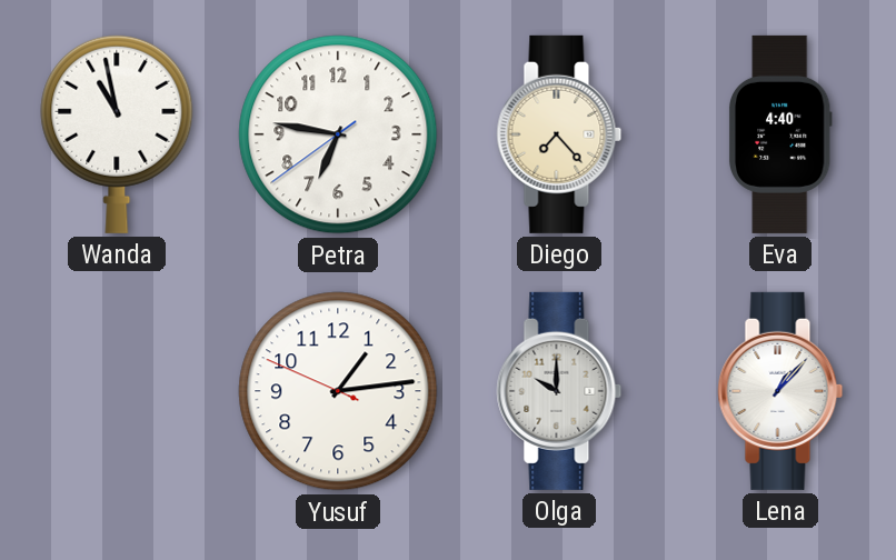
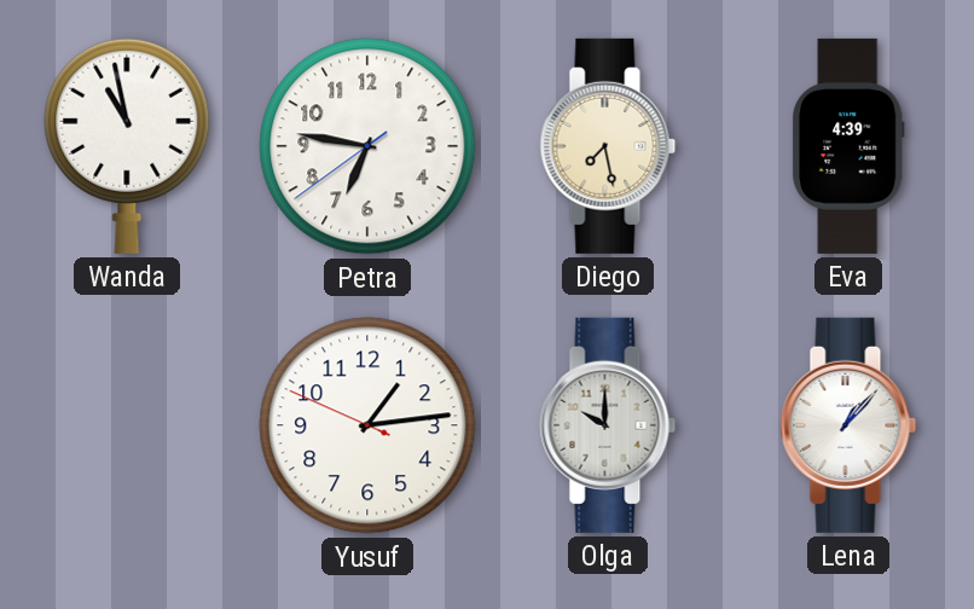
Diego: 7:23 -> 7:28
Eva: 4:40 -> 4:39
